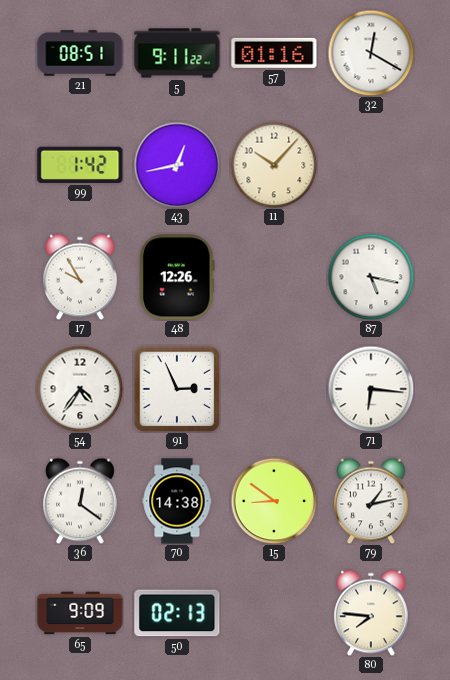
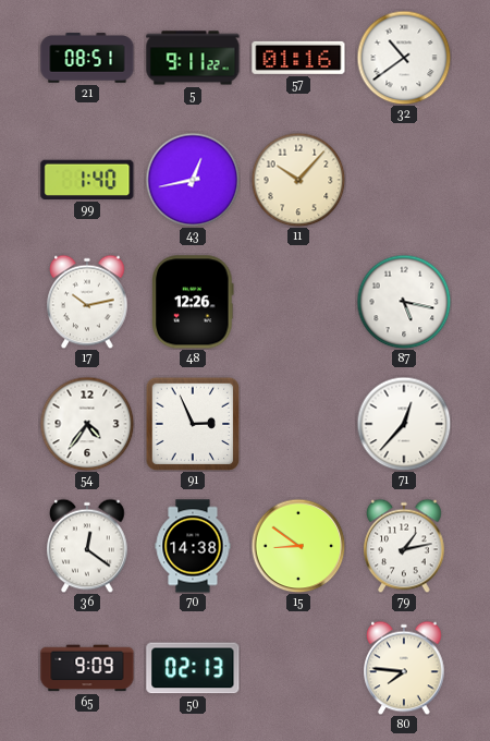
32: 12:20 -> 10:39
99: 1:42 -> 1:40
17: 9:55 -> 10:13
71: 6:16 -> 12:37
